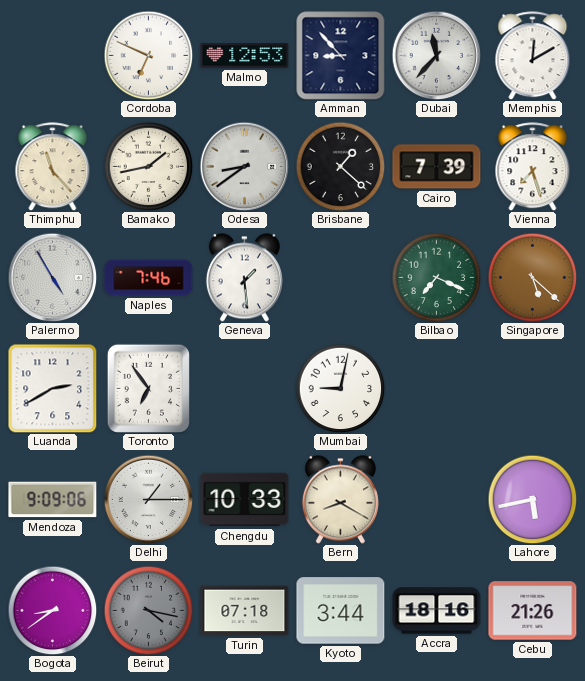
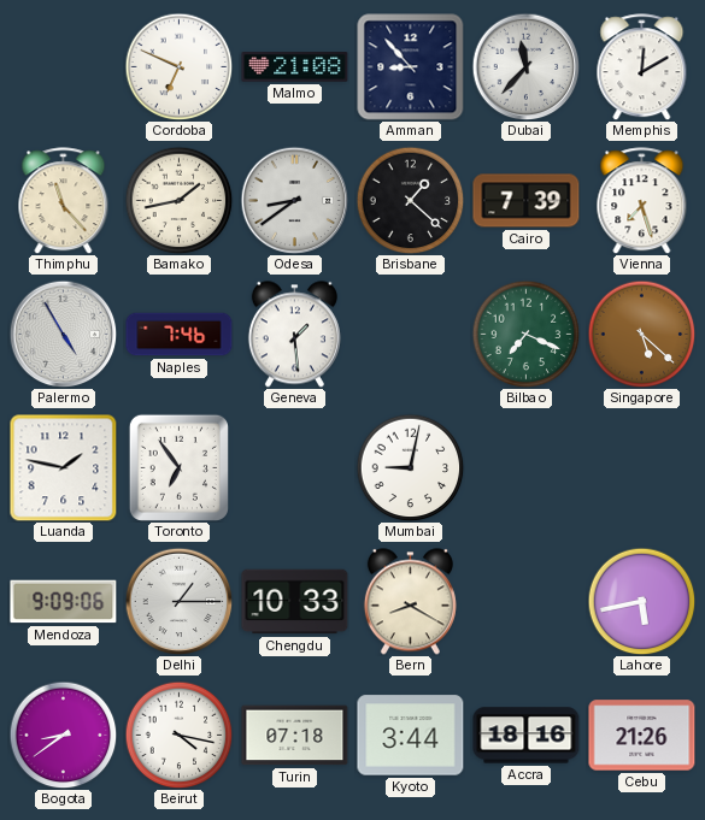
Malmo: 12:53 -> 21:08
Luanda: 2:40 -> 1:47
Beirut dial: grey -> white
